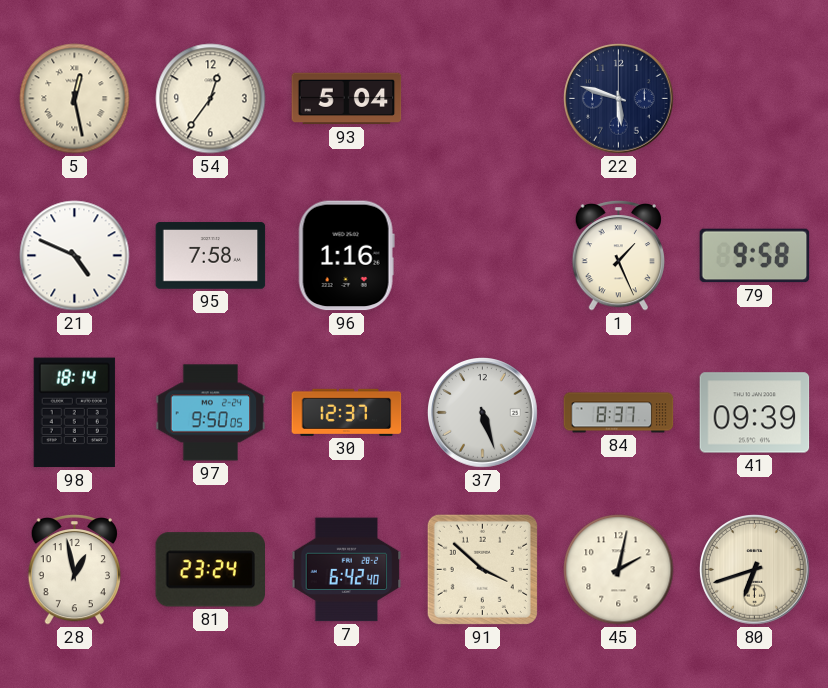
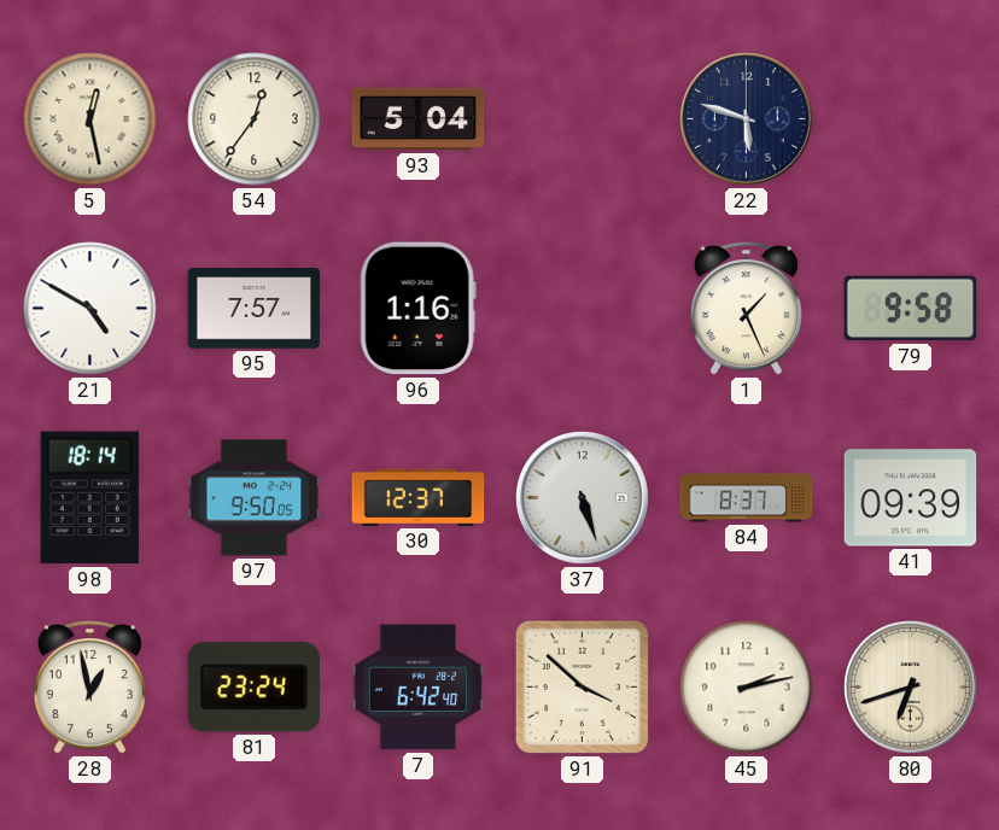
21: 4:49 -> 4:50
95: 7:58 -> 7:57
45: 2:02 -> 2:13
